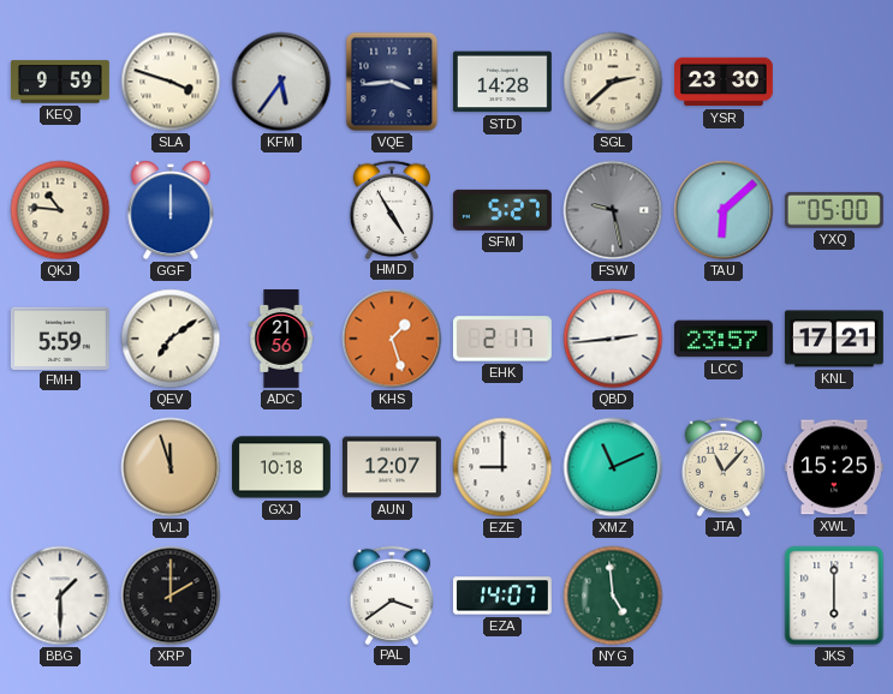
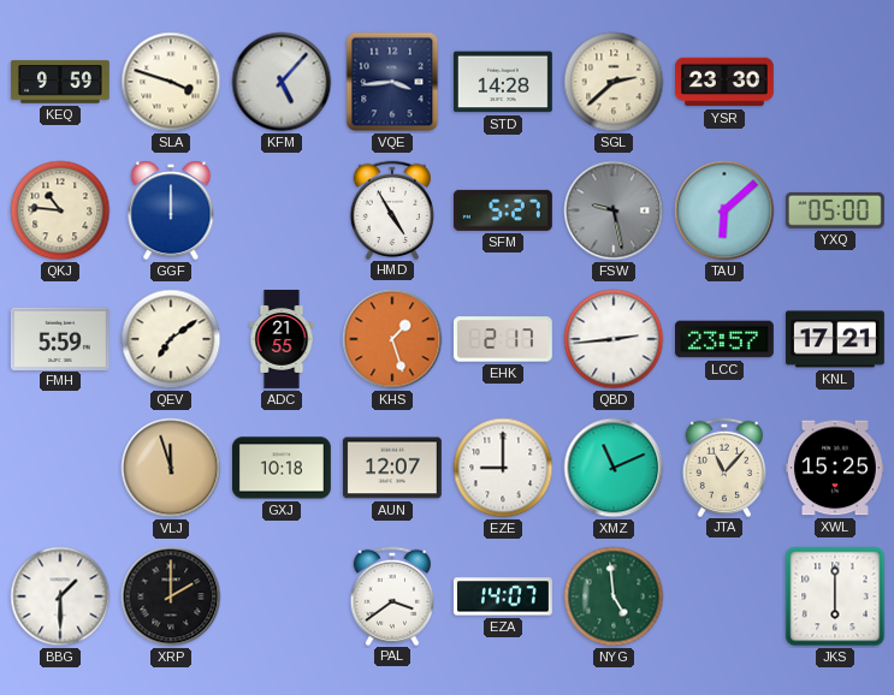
KFM: 5:36 -> 5:07
ADC: 21:56 -> 21:55
